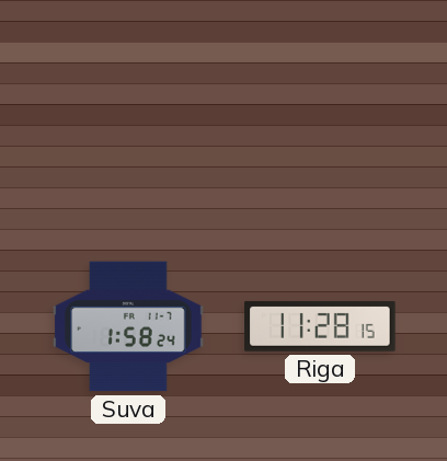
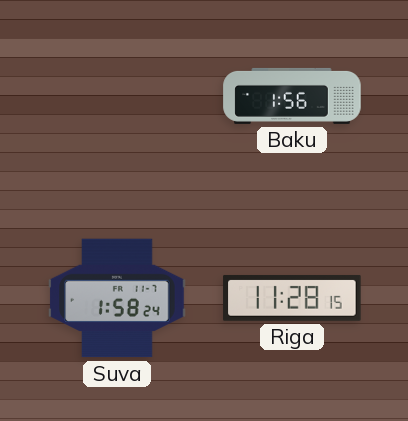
Baku: none -> 1:56
